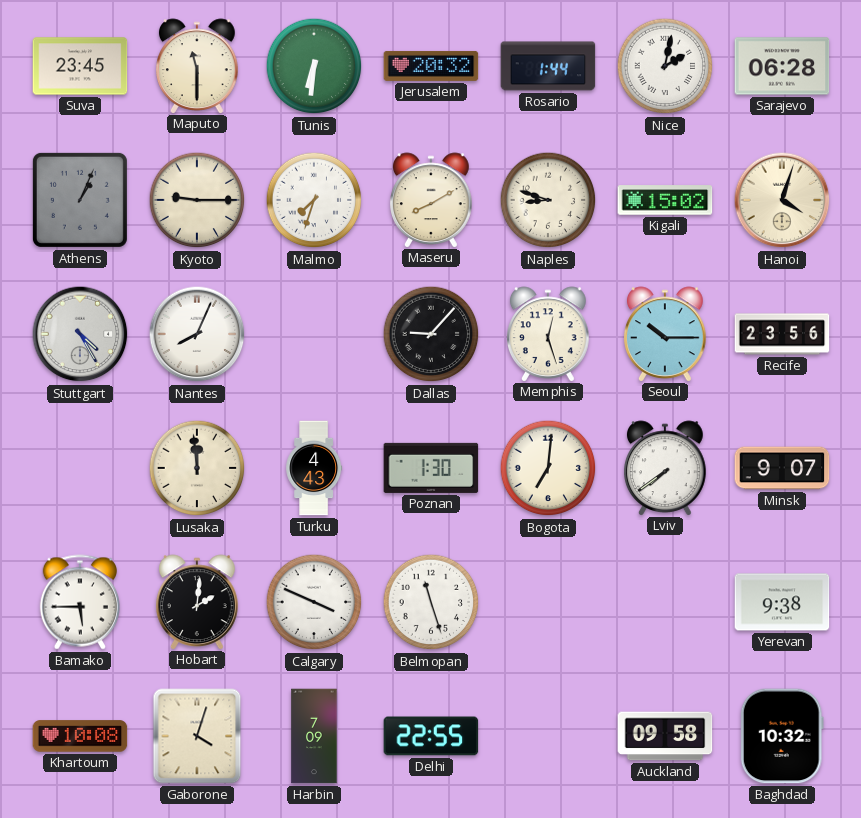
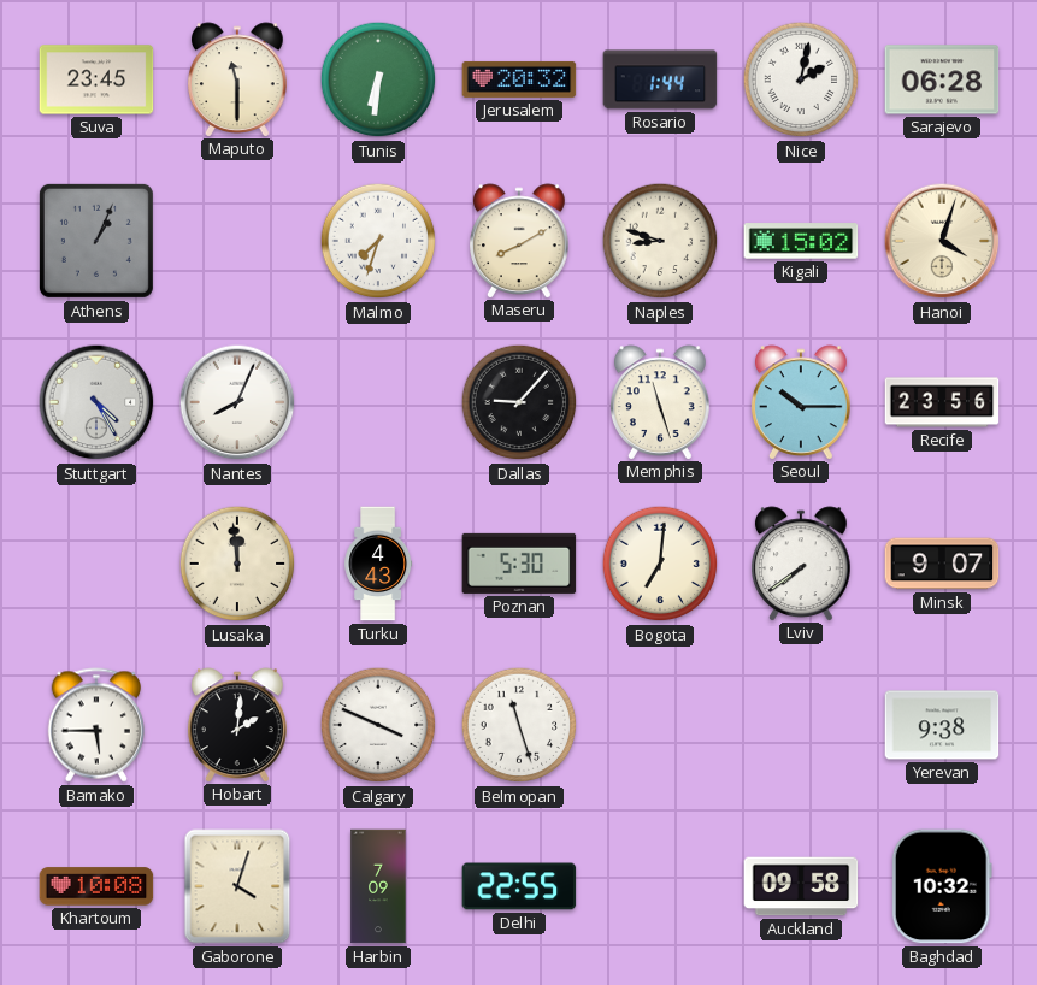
Kyoto: 9:15 -> none
Memphis: 12:27 -> 11:27
Poznan: 1:30 -> 5:30
